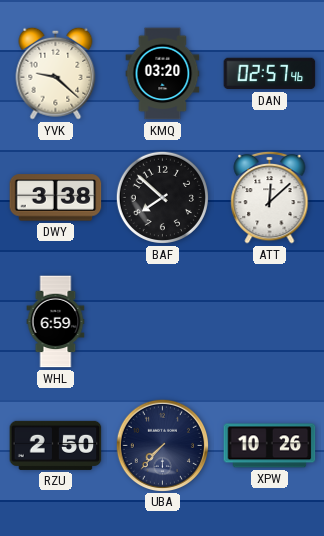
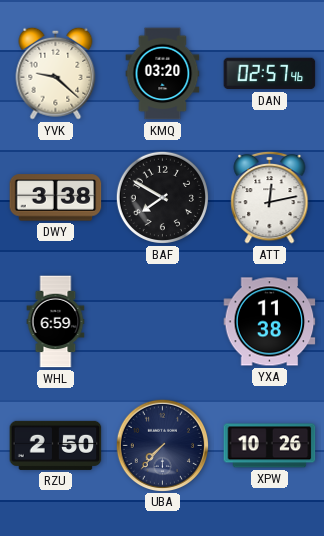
BAF: 7:52 -> 7:50
ATT: 12:08 -> 12:13
YXA: none -> 11:38
